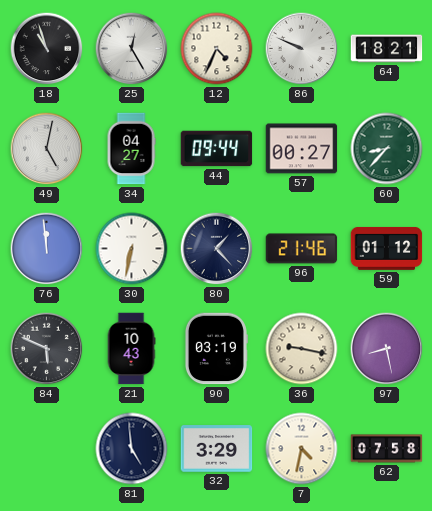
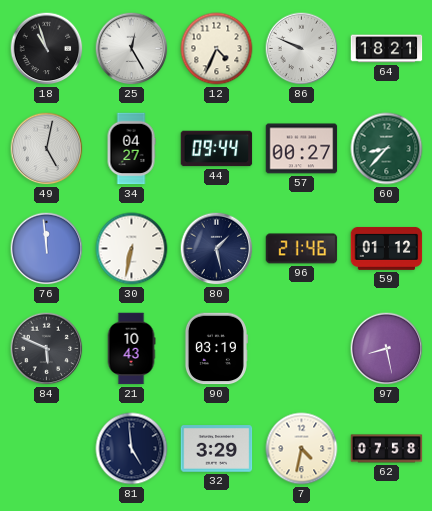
80: 1:23 -> 1:28
36: 9:17 -> none
